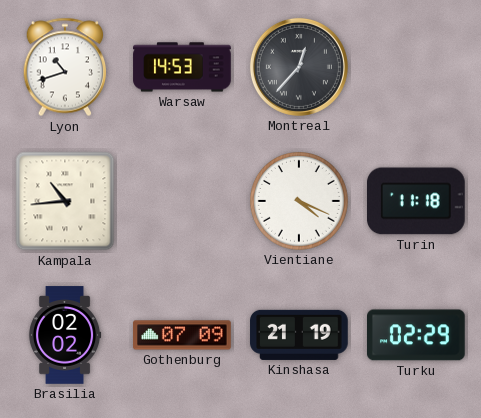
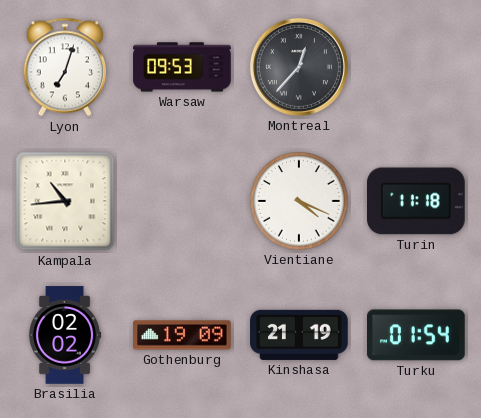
Lyon: 10:42 -> 7:03
Warsaw: 14:53 -> 09:53
Gothenburg: 07:09 -> 19:09
Turku: 02:29 -> 01:54
